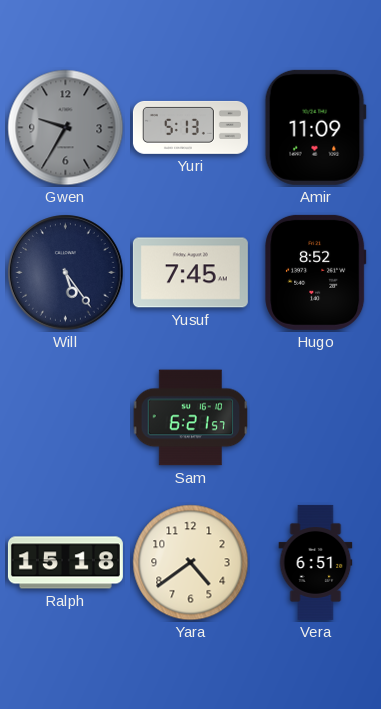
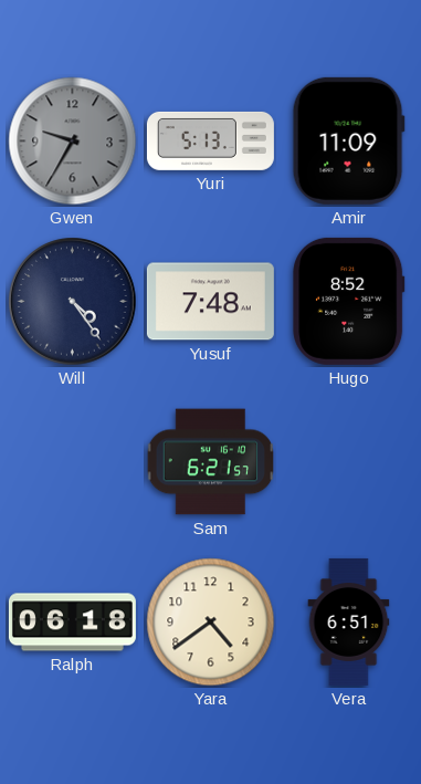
Will: 5:24 -> 4:24
Yusuf: 7:45 -> 7:48
Ralph: 15:18 -> 06:18
